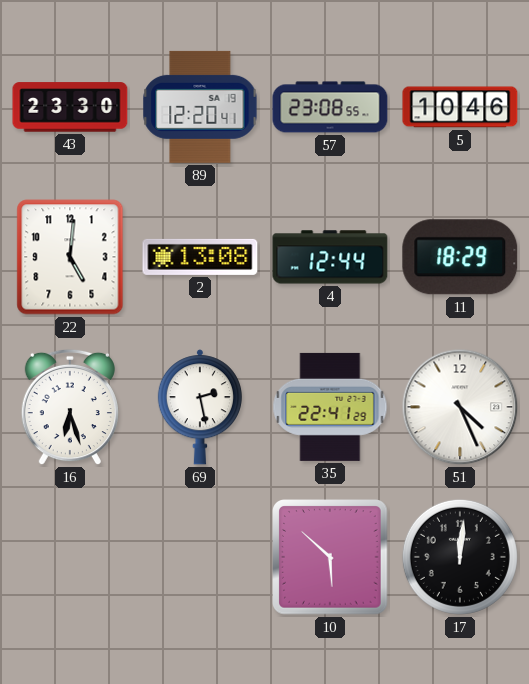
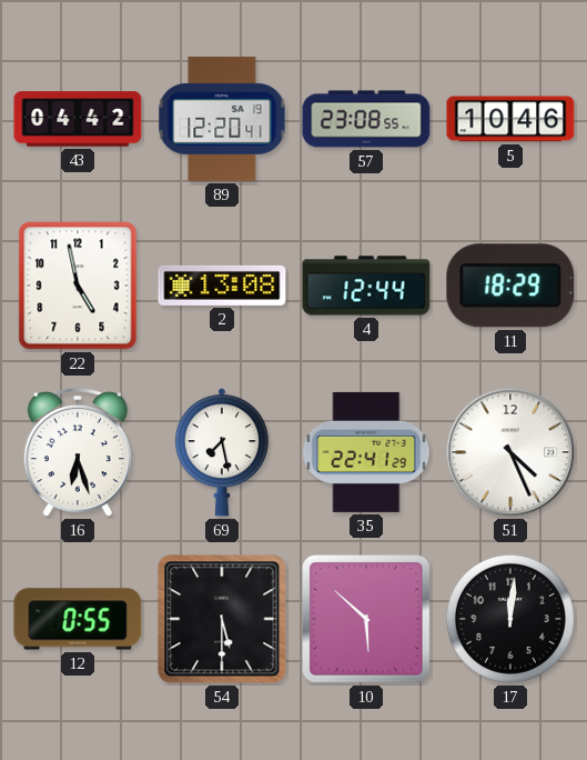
43: 23:30 -> 04:42
22: 5:01 -> 4:58
69: 2:28 -> 7:28
12: none -> 0:55
54: none -> 5:30
